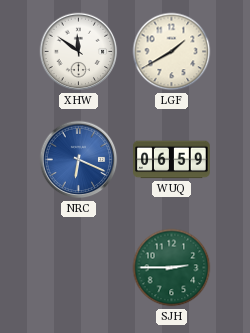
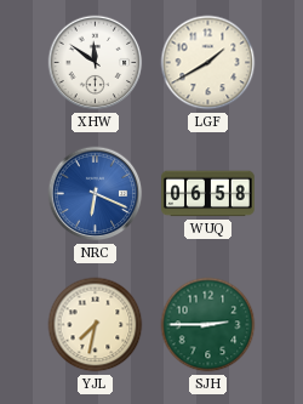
WUQ: 06:59 -> 06:58
YJL: none -> 7:32
